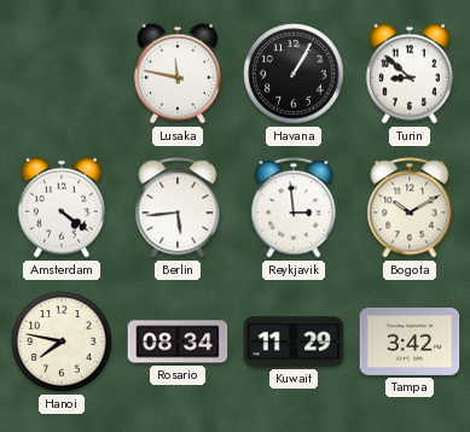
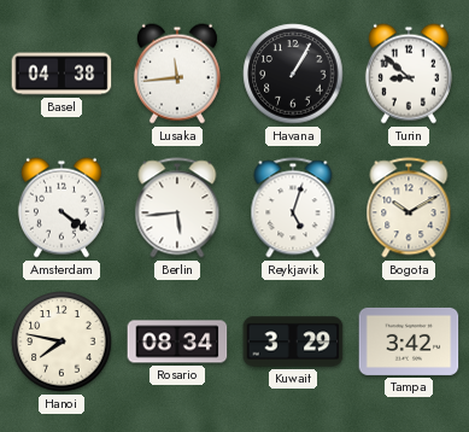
Basel: none -> 04:38
Lusaka: 11:47 -> 11:44
Reykjavik: 2:59 -> 5:03
Kuwait: 11:29 -> 3:29
